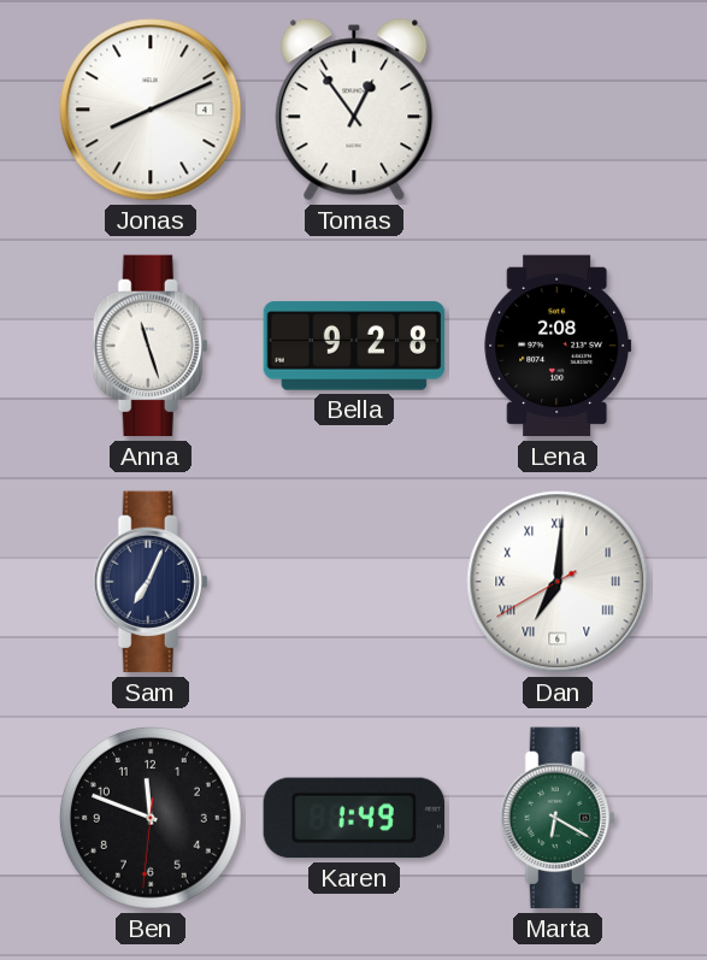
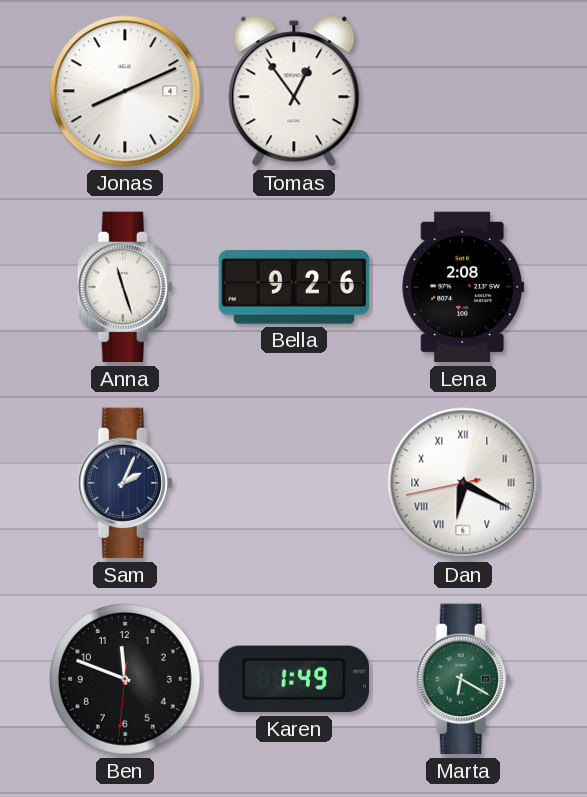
Bella: 9:28 -> 9:26
Sam: 7:04 -> 2:04
Dan: 7:00 -> 6:19
